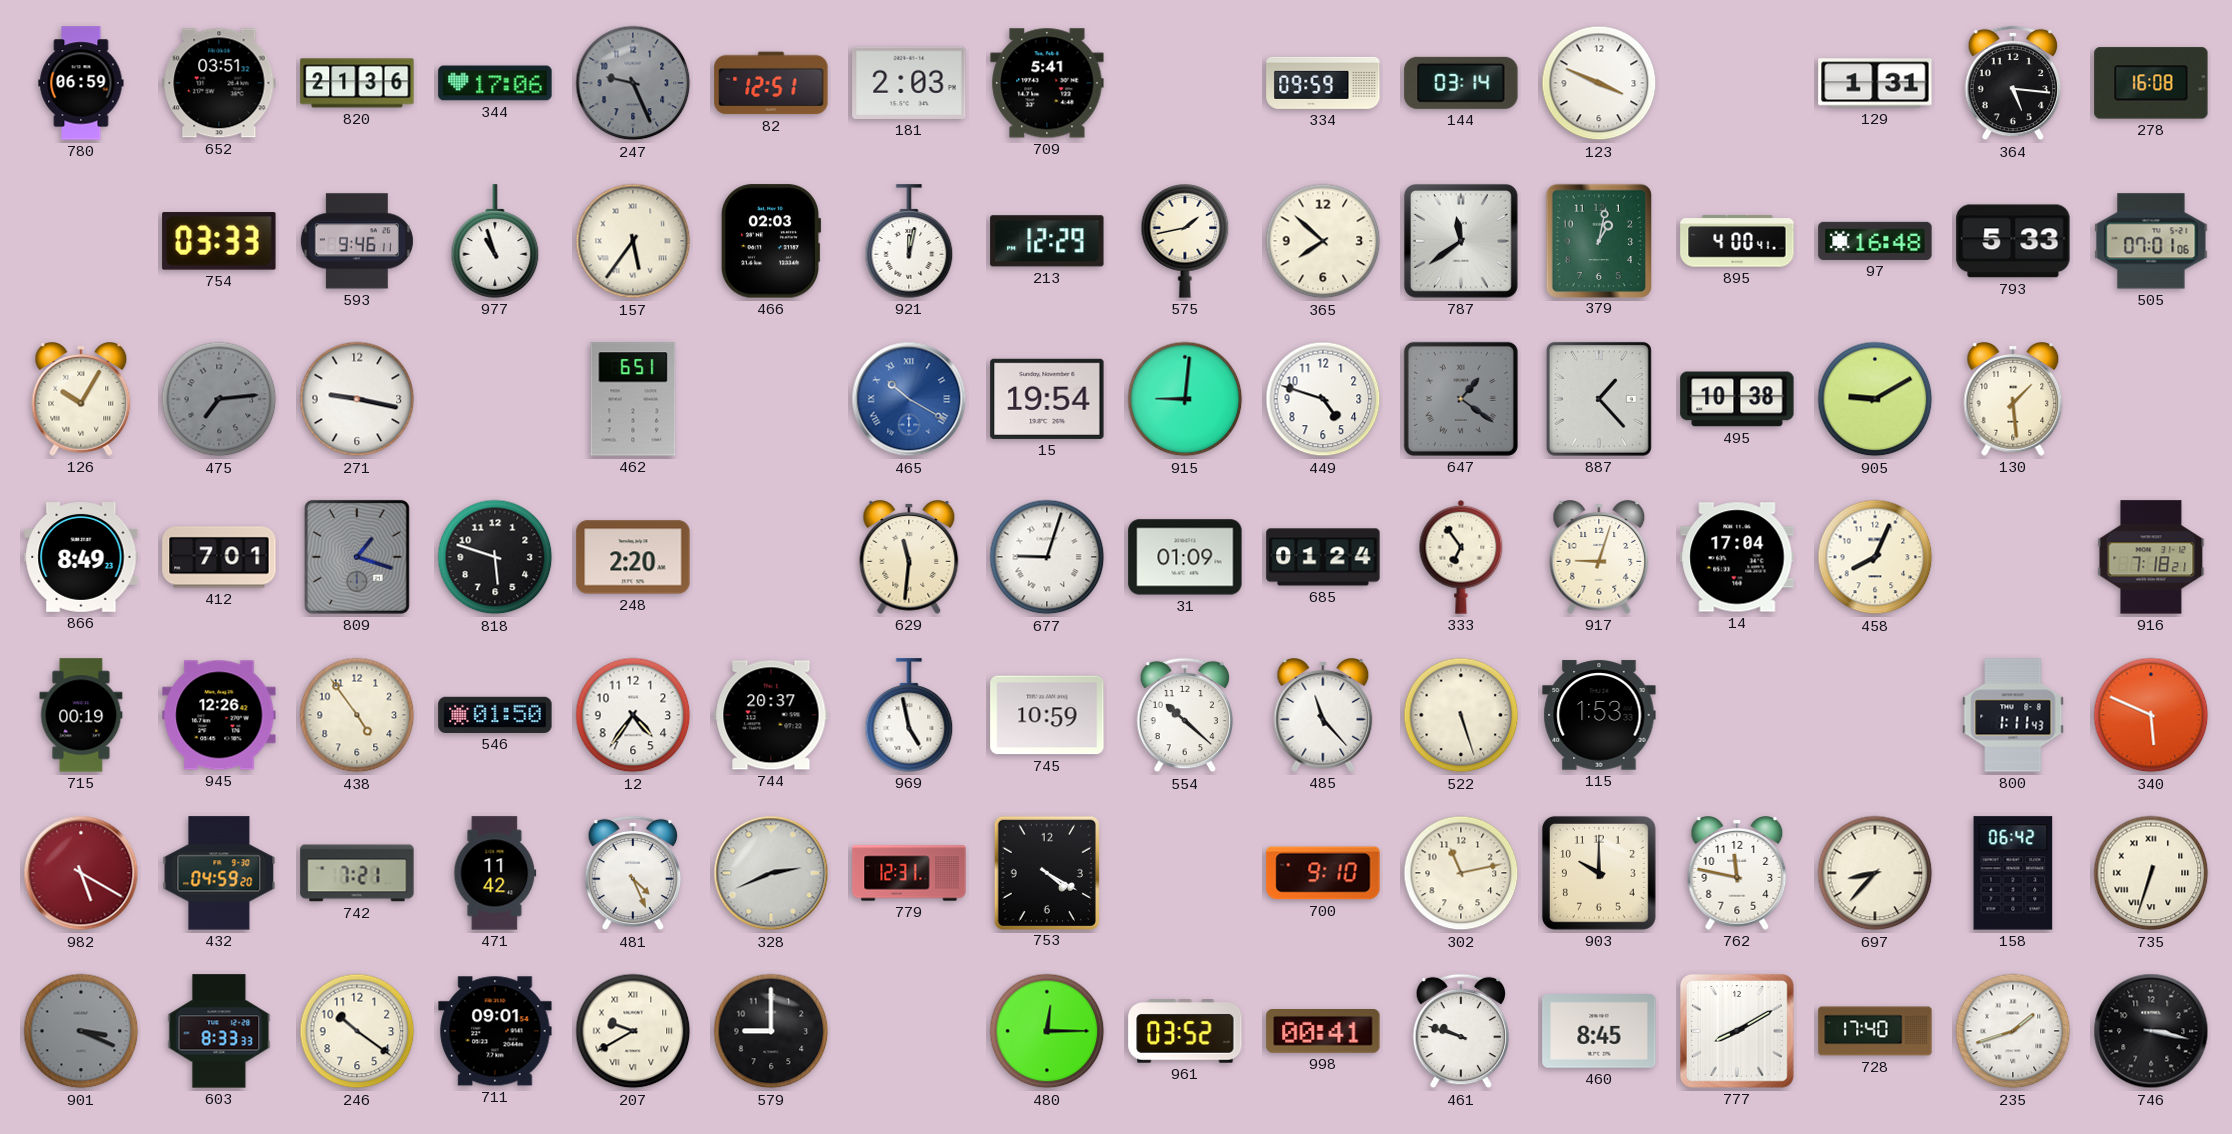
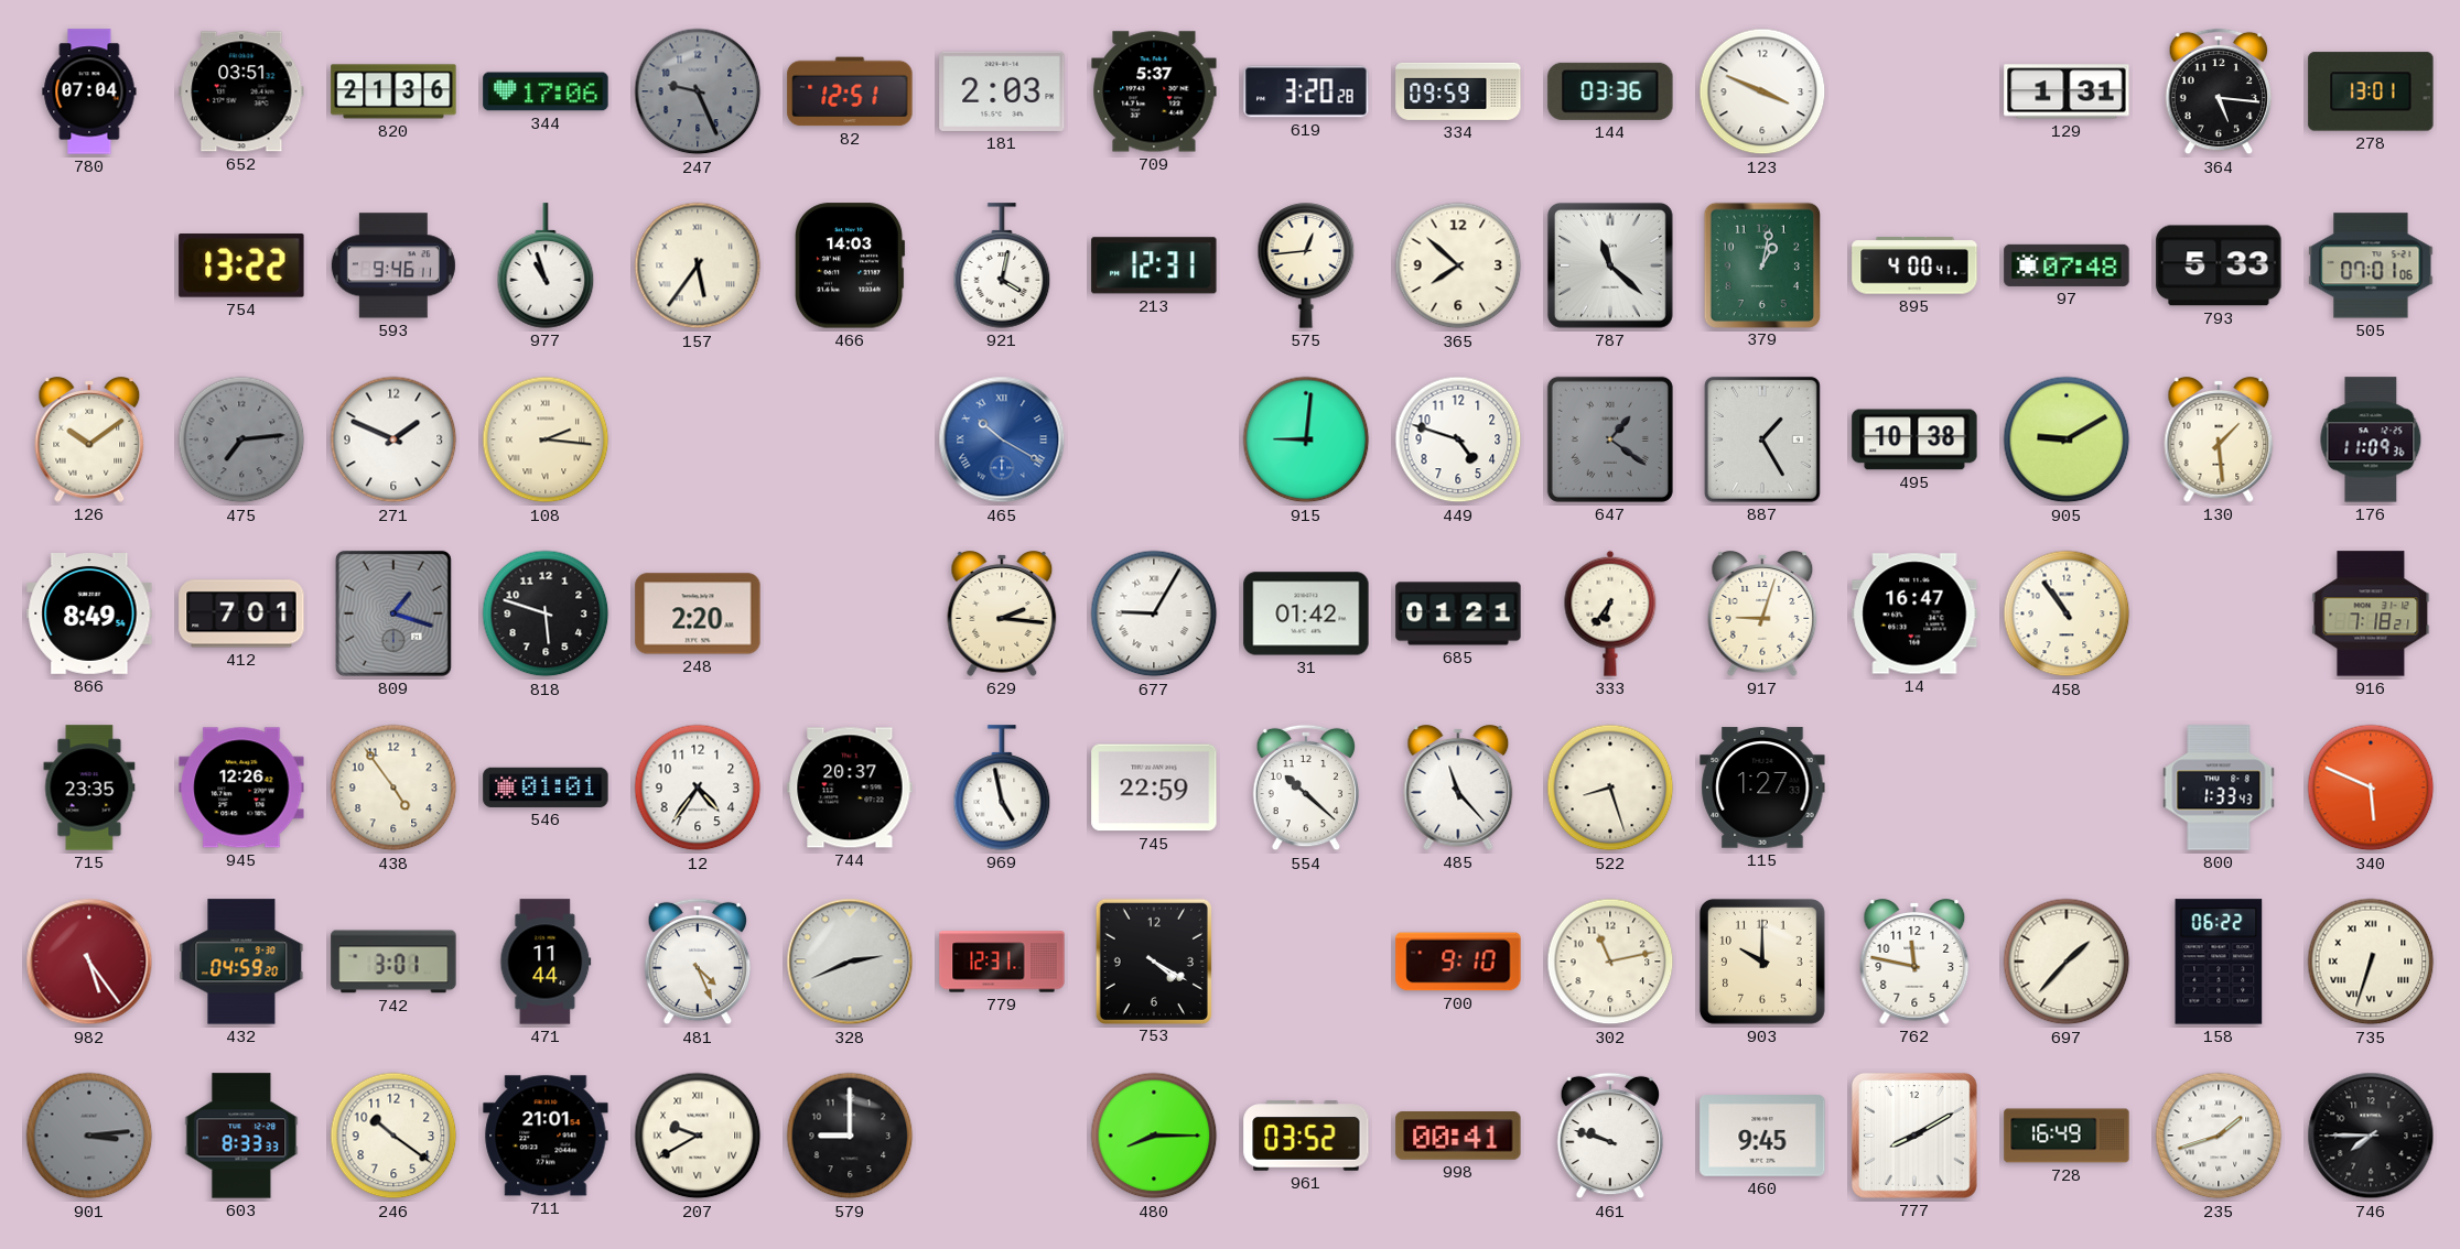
780: 06:59 -> 07:04
709: 5:41 -> 5:37
619: none -> 3:20
144: 03:14 -> 03:36
278: 16:08 -> 13:01
754: 03:33 -> 13:22
466: 02:03 -> 14:03
921: 12:02 -> 4:02
213: 12:29 -> 12:31
575: 1:43 -> 12:44
787: 11:39 -> 11:22
97: 16:48 -> 07:48
126: 10:05 -> 10:09
271: 9:17 -> 1:49
108: none -> 2:16
462: 6:51 -> none
15: 19:54 -> none
887: 1:23 -> 1:25
176: none -> 11:09
866: 8:49:23 -> 8:49:54
629: 11:31 -> 2:16
677: 9:03 -> 9:05
31: 01:09 -> 01:42
685: 01:24 -> 01:21
333: 6:54 -> 6:36
14: 17:04 -> 16:47
458: 8:04 -> 10:54
715: 00:19 -> 23:35
546: 01:50 -> 01:01
745: 10:59 -> 22:59
522: 5:27 -> 8:27
115: 1:53 -> 1:27
800: 1:11 -> 1:33
982: 5:20 -> 5:24
742: 7:21 -> 3:01
471: 11:42 -> 11:44
697: 8:37 -> 1:37
158: 06:42 -> 06:22
901: 3:19 -> 3:14
711: 09:01 -> 21:01
480: 12:15 -> 8:15
460: 8:45 -> 9:45
728: 17:40 -> 16:49
746: 3:17 -> 7:45
